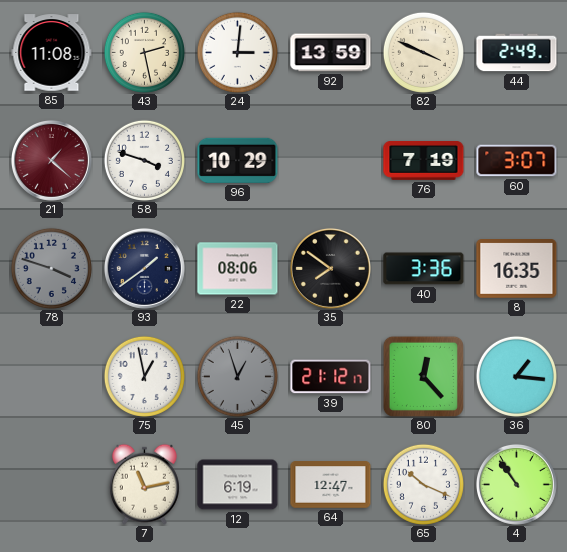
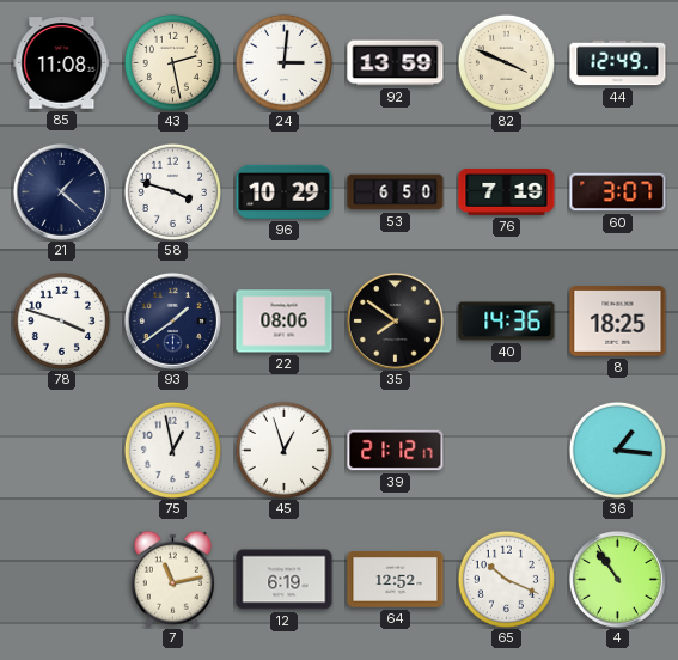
44: 2:49 -> 12:49
21 dial: burgundy -> navy
53: none -> 6:50
78 dial: grey -> white
40: 3:36 -> 14:36
8: 16:35 -> 18:25
45 dial: grey -> white
80: 12:23 -> none
64: 12:47 -> 12:52
